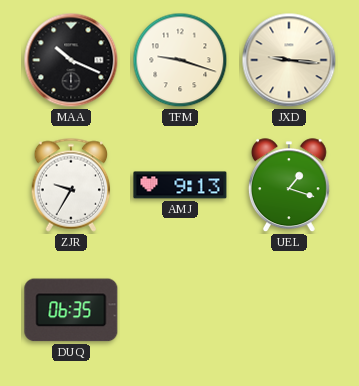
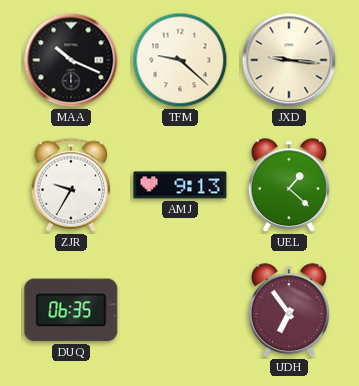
TFM: 9:18 -> 9:22
UEL: 1:18 -> 1:22
UDH: none -> 6:54
